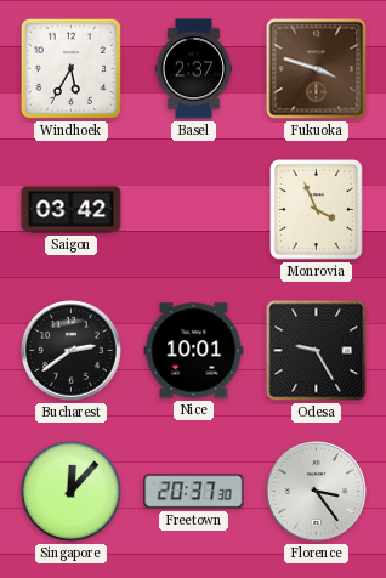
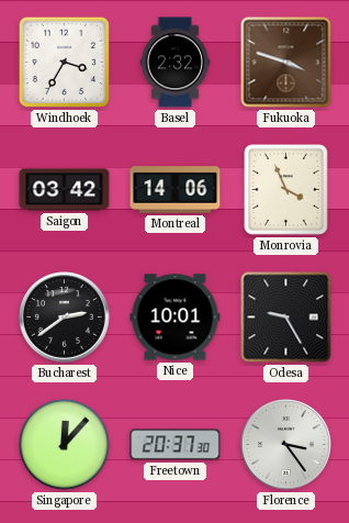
Windhoek: 5:35 -> 3:35
Basel: 2:37 -> 2:32
Montreal: none -> 14:06
